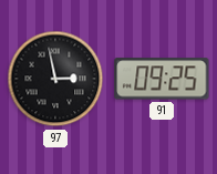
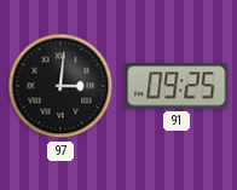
97: 2:58 -> 3:01
